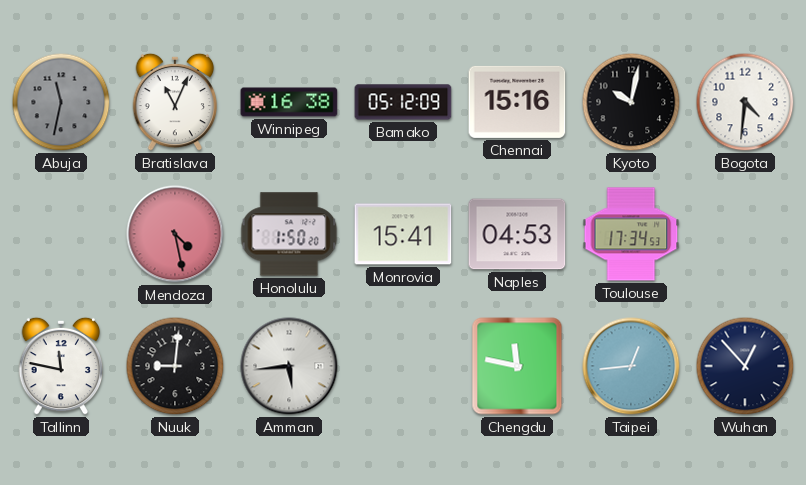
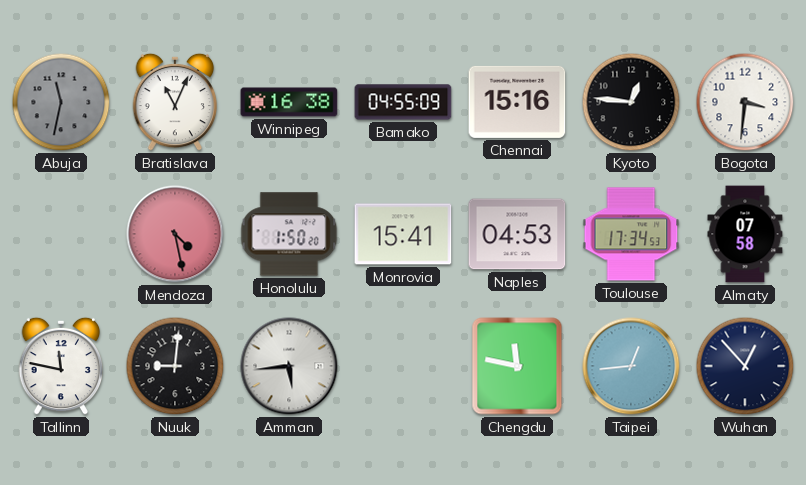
Bamako: 05:12 -> 04:55
Kyoto: 10:02 -> 12:46
Bogota: 4:31 -> 3:31
Almaty: none -> 07:58
